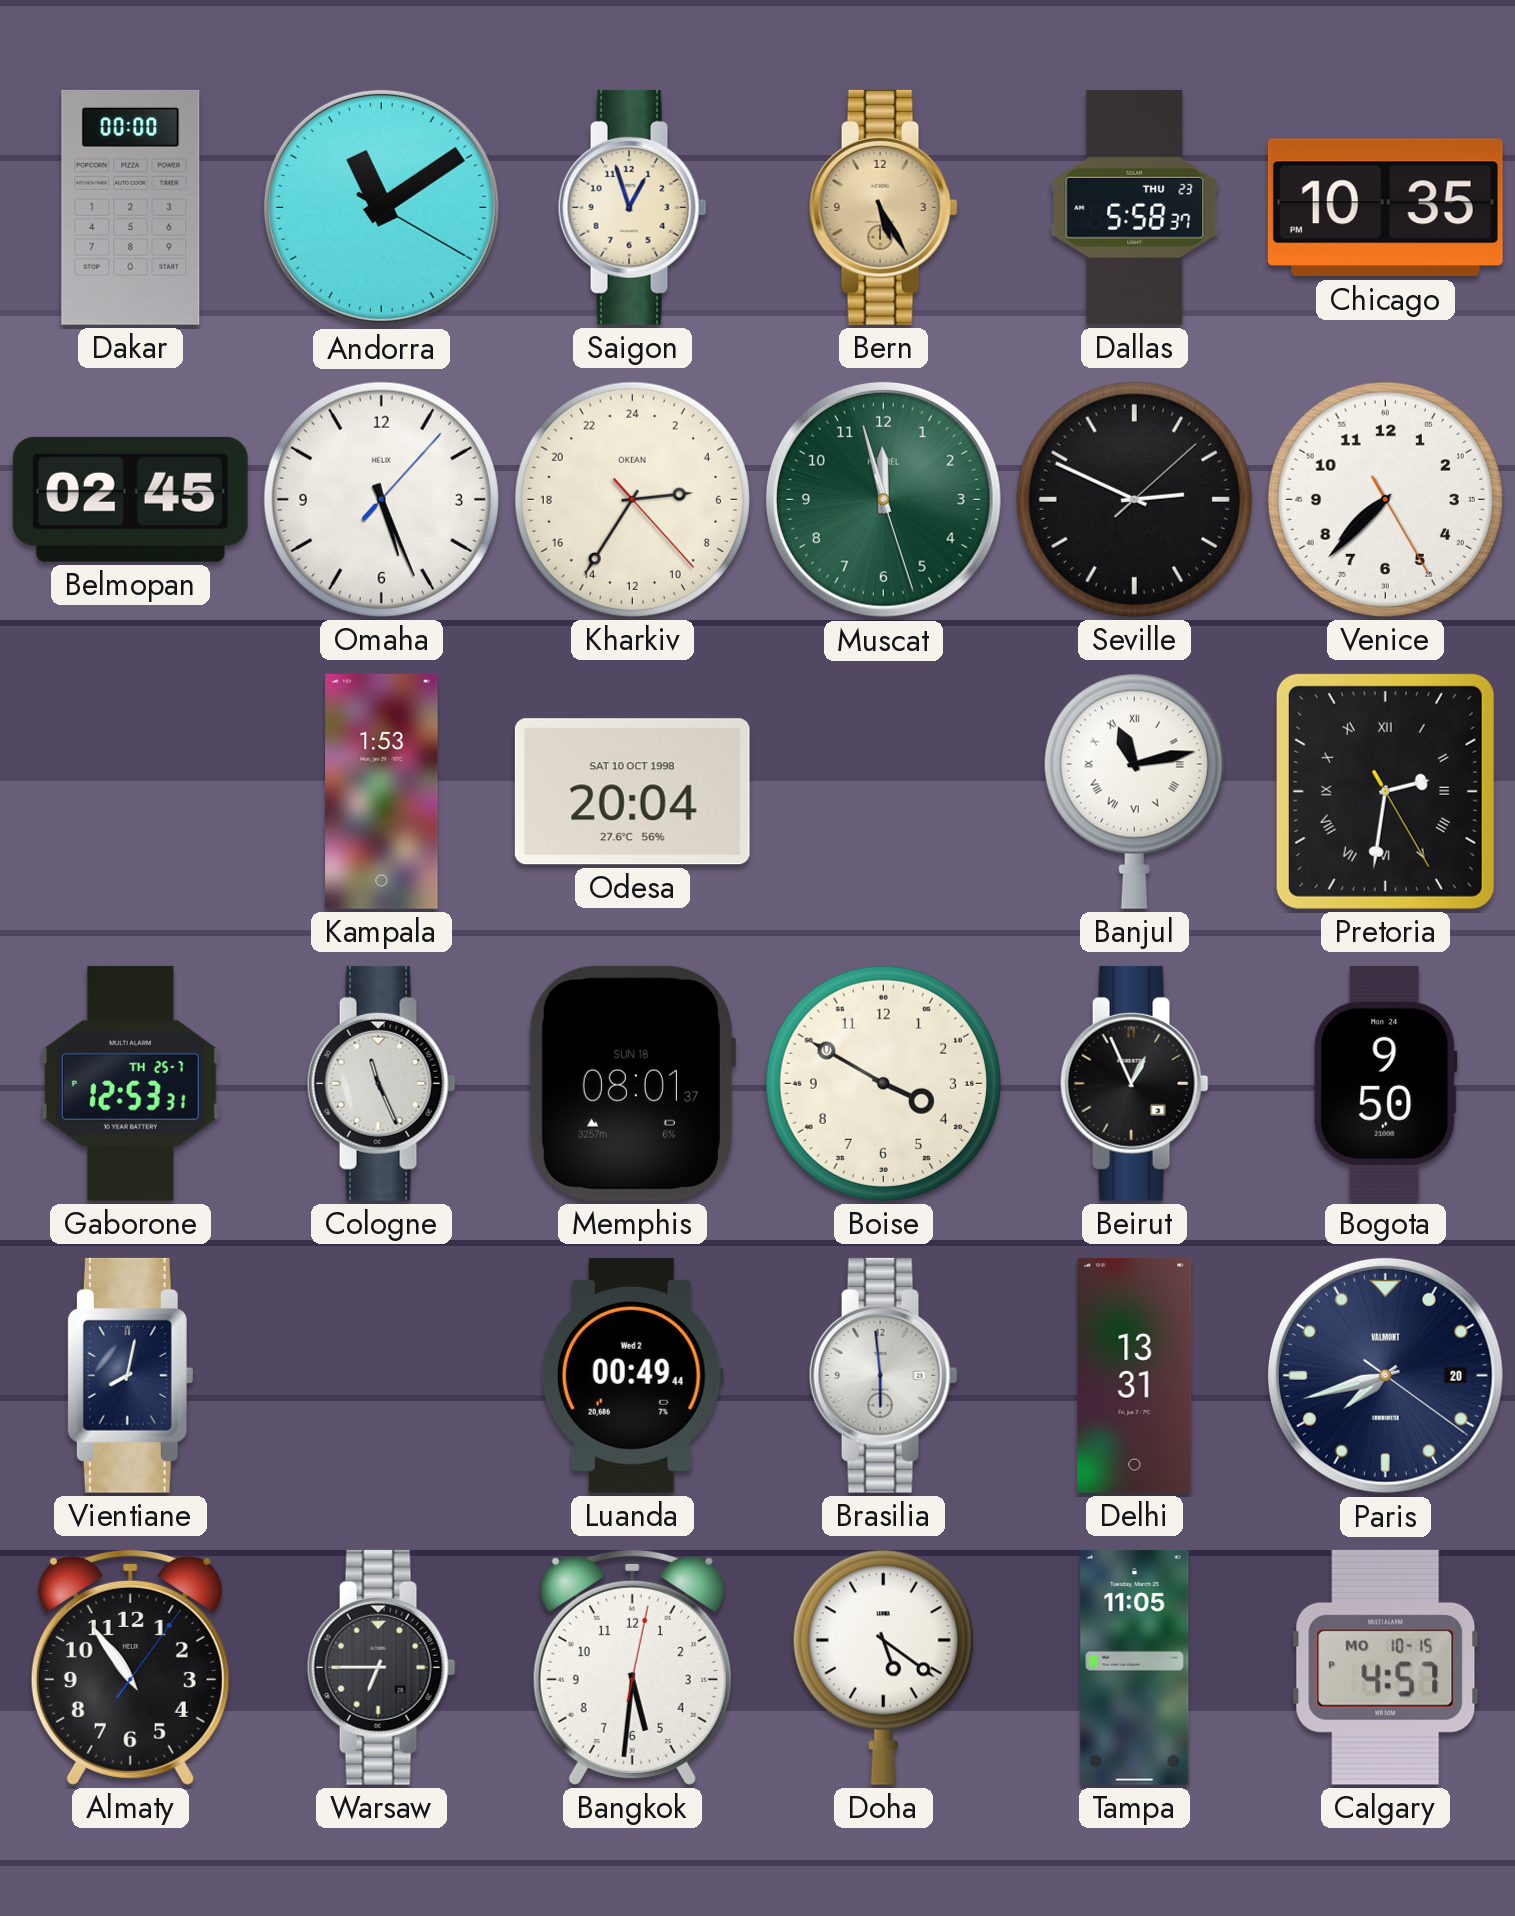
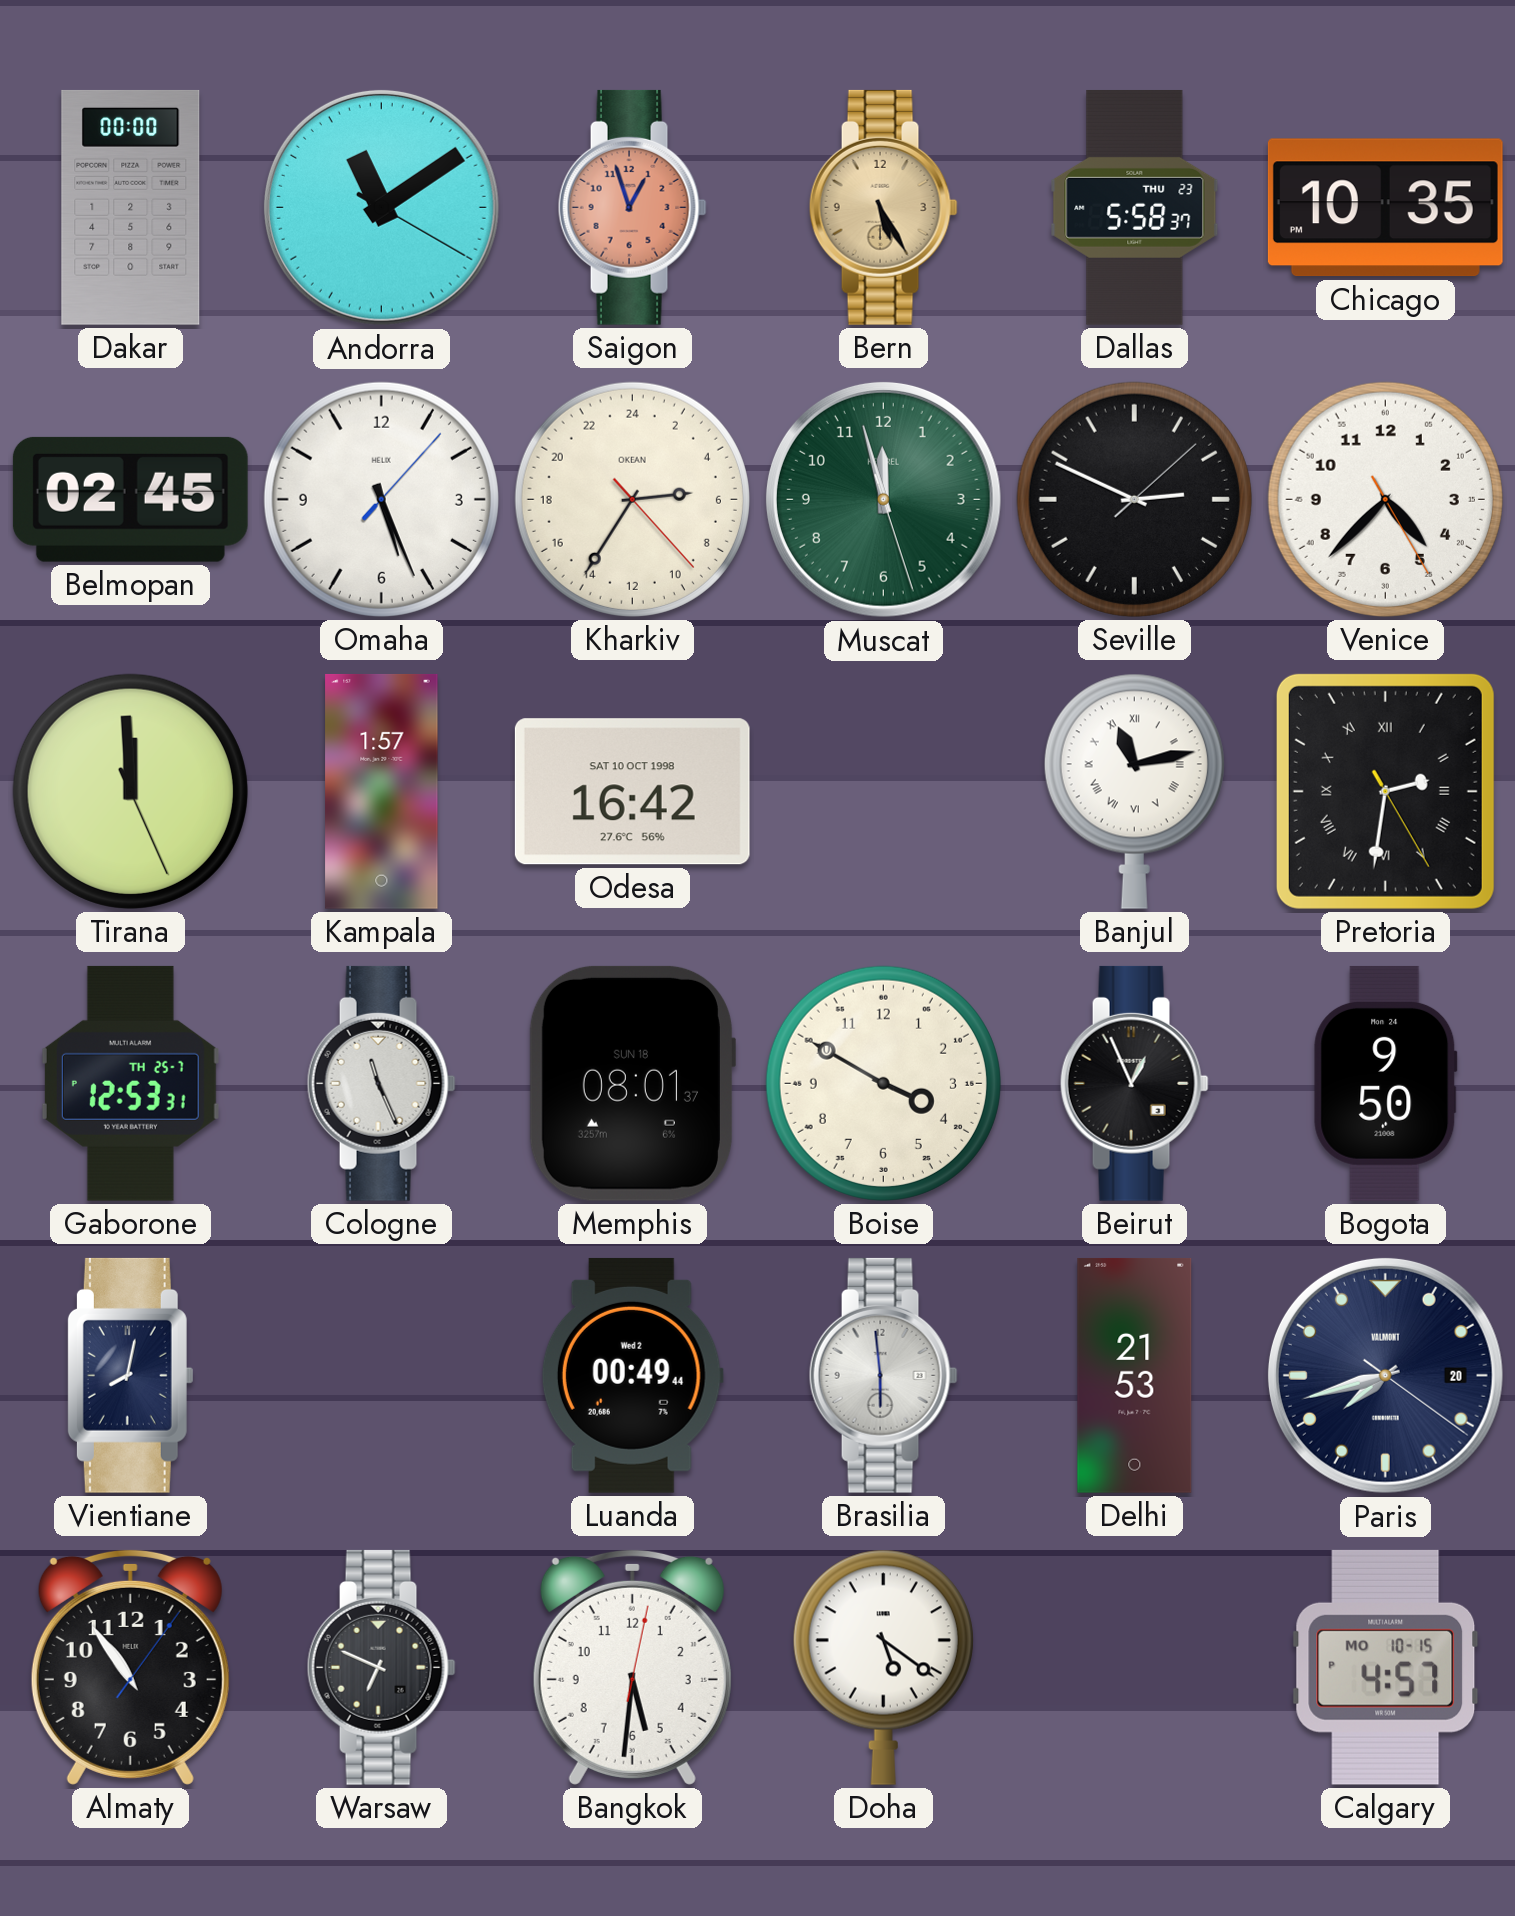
Saigon dial: cream -> salmon
Venice: 7:37 -> 4:37
Tirana: none -> 11:59
Kampala: 1:53 -> 1:57
Odesa: 20:04 -> 16:42
Delhi: 13:31 -> 21:53
Warsaw: 6:45 -> 6:49
Tampa: 11:05 -> none
